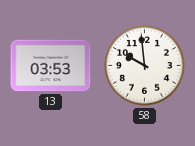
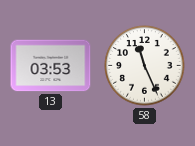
58: 9:59 -> 11:26
